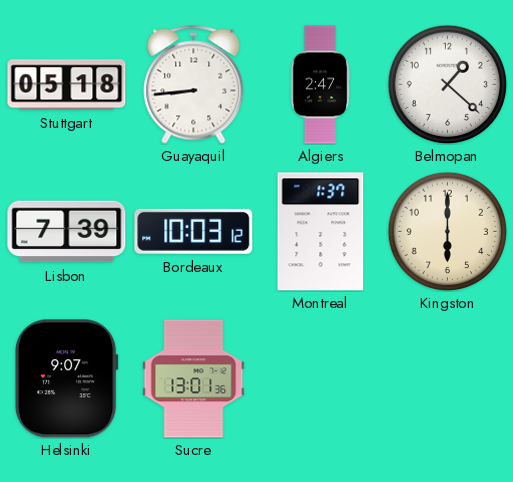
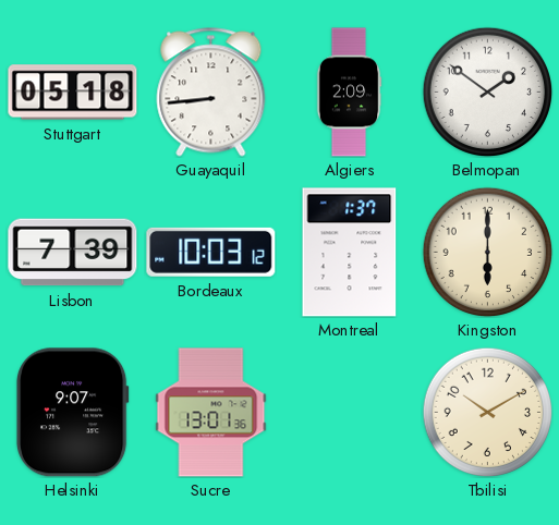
Algiers: 2:47 -> 2:09
Belmopan: 1:22 -> 1:51
Tbilisi: none -> 10:10
